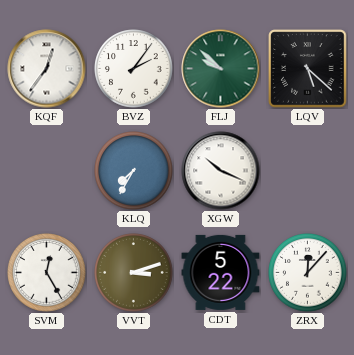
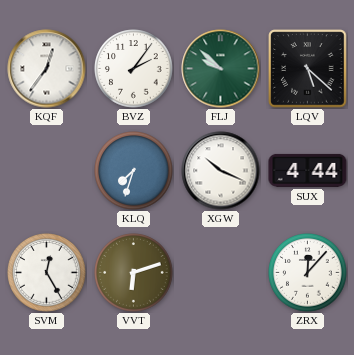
KLQ: 7:35 -> 7:33
SUX: none -> 4:44
VVT: 3:12 -> 6:12
CDT: 5:22 -> none
